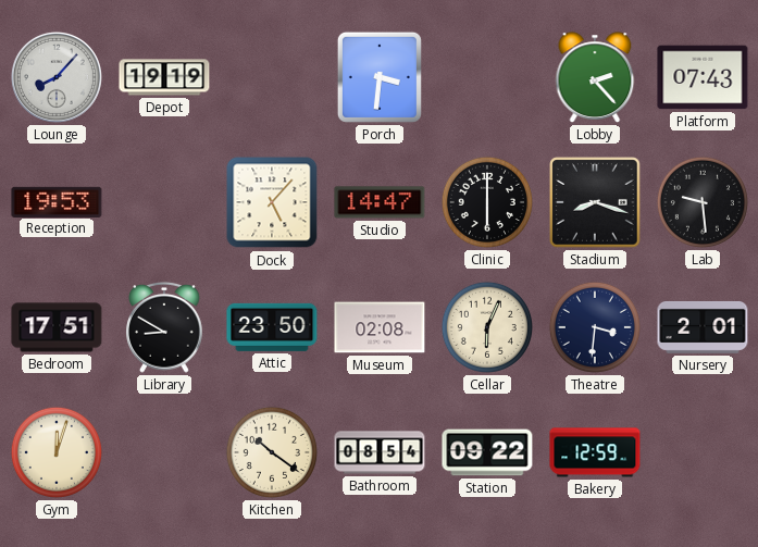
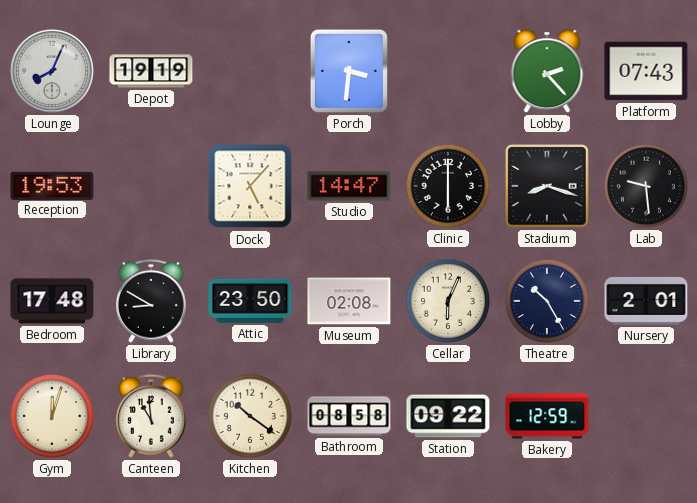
Lounge: 8:07 -> 8:04
Bedroom: 17:51 -> 17:48
Theatre: 3:31 -> 10:25
Canteen: none -> 10:59
Bathroom: 08:54 -> 08:58
